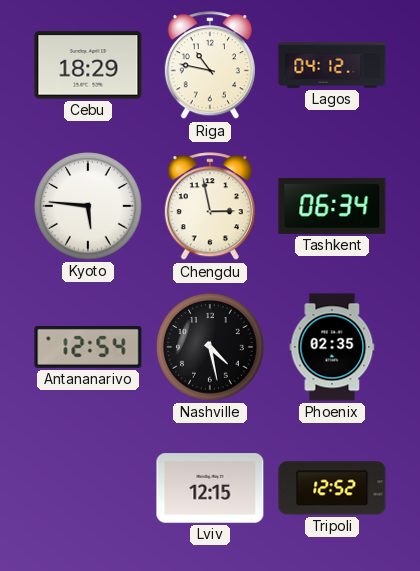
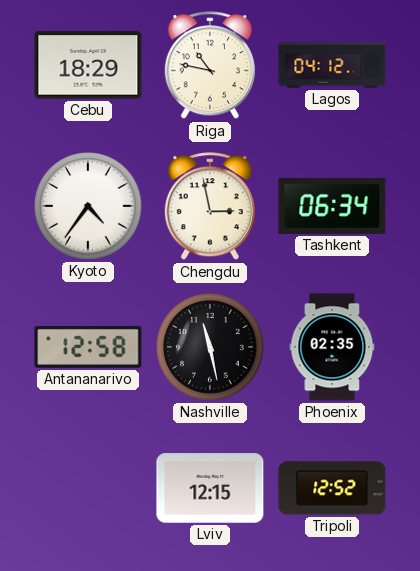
Kyoto: 5:46 -> 4:36
Antananarivo: 12:54 -> 12:58
Nashville: 4:28 -> 11:28
